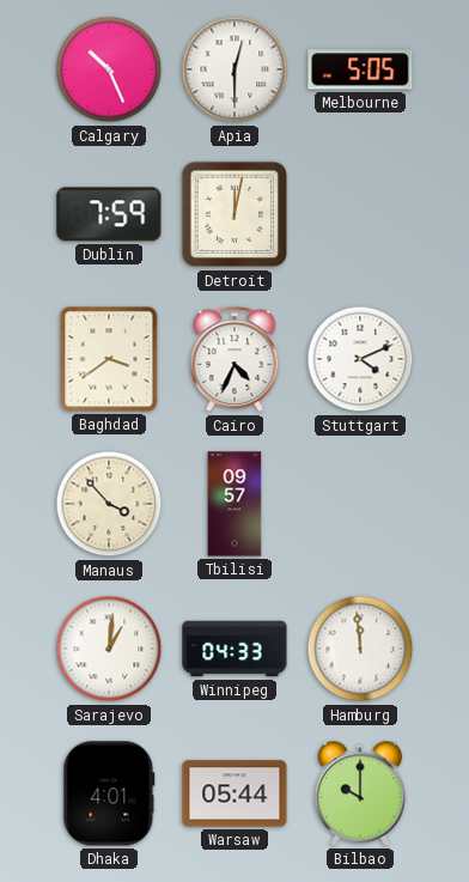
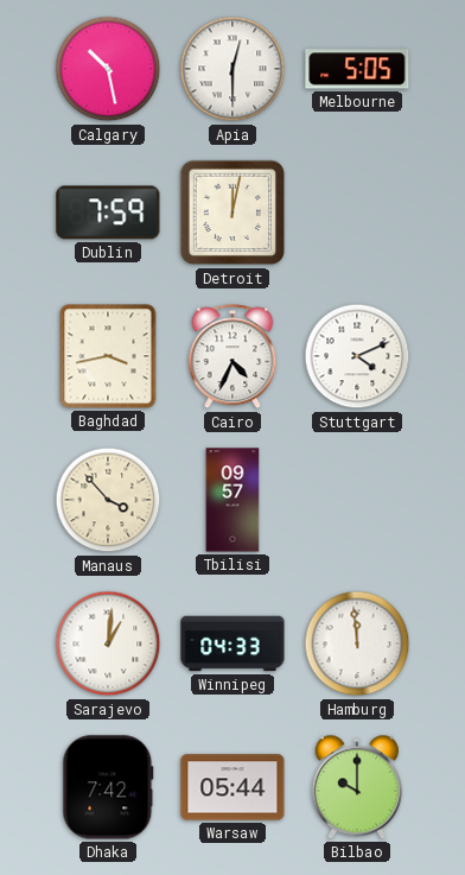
Calgary: 10:26 -> 10:28
Baghdad: 3:39 -> 3:43
Dhaka: 4:01 -> 7:42
